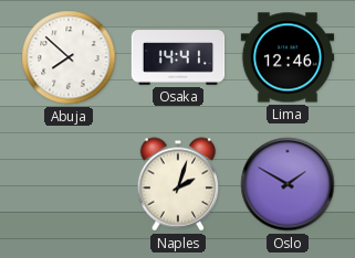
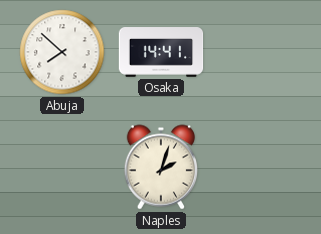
Lima: 12:46 -> none
Oslo: 1:50 -> none
